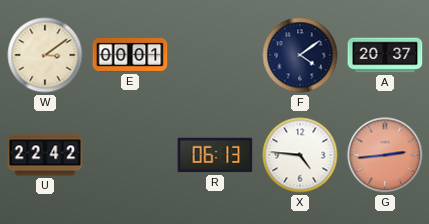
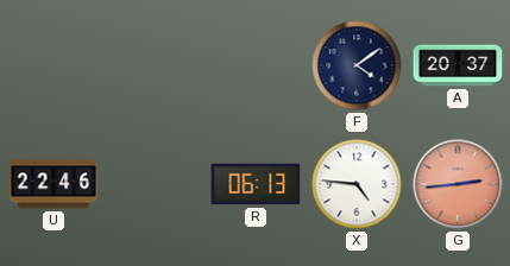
W: 3:09 -> none
E: 00:01 -> none
U: 22:42 -> 22:46
